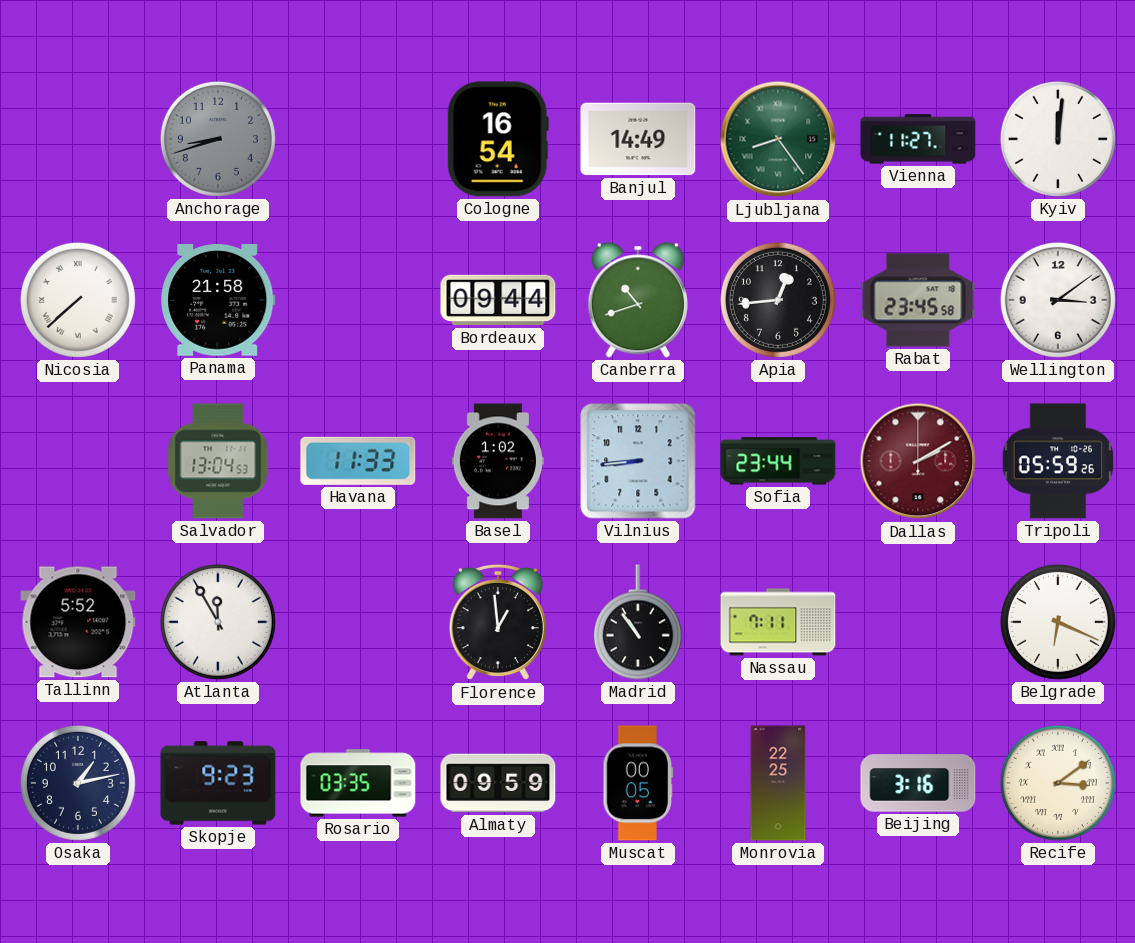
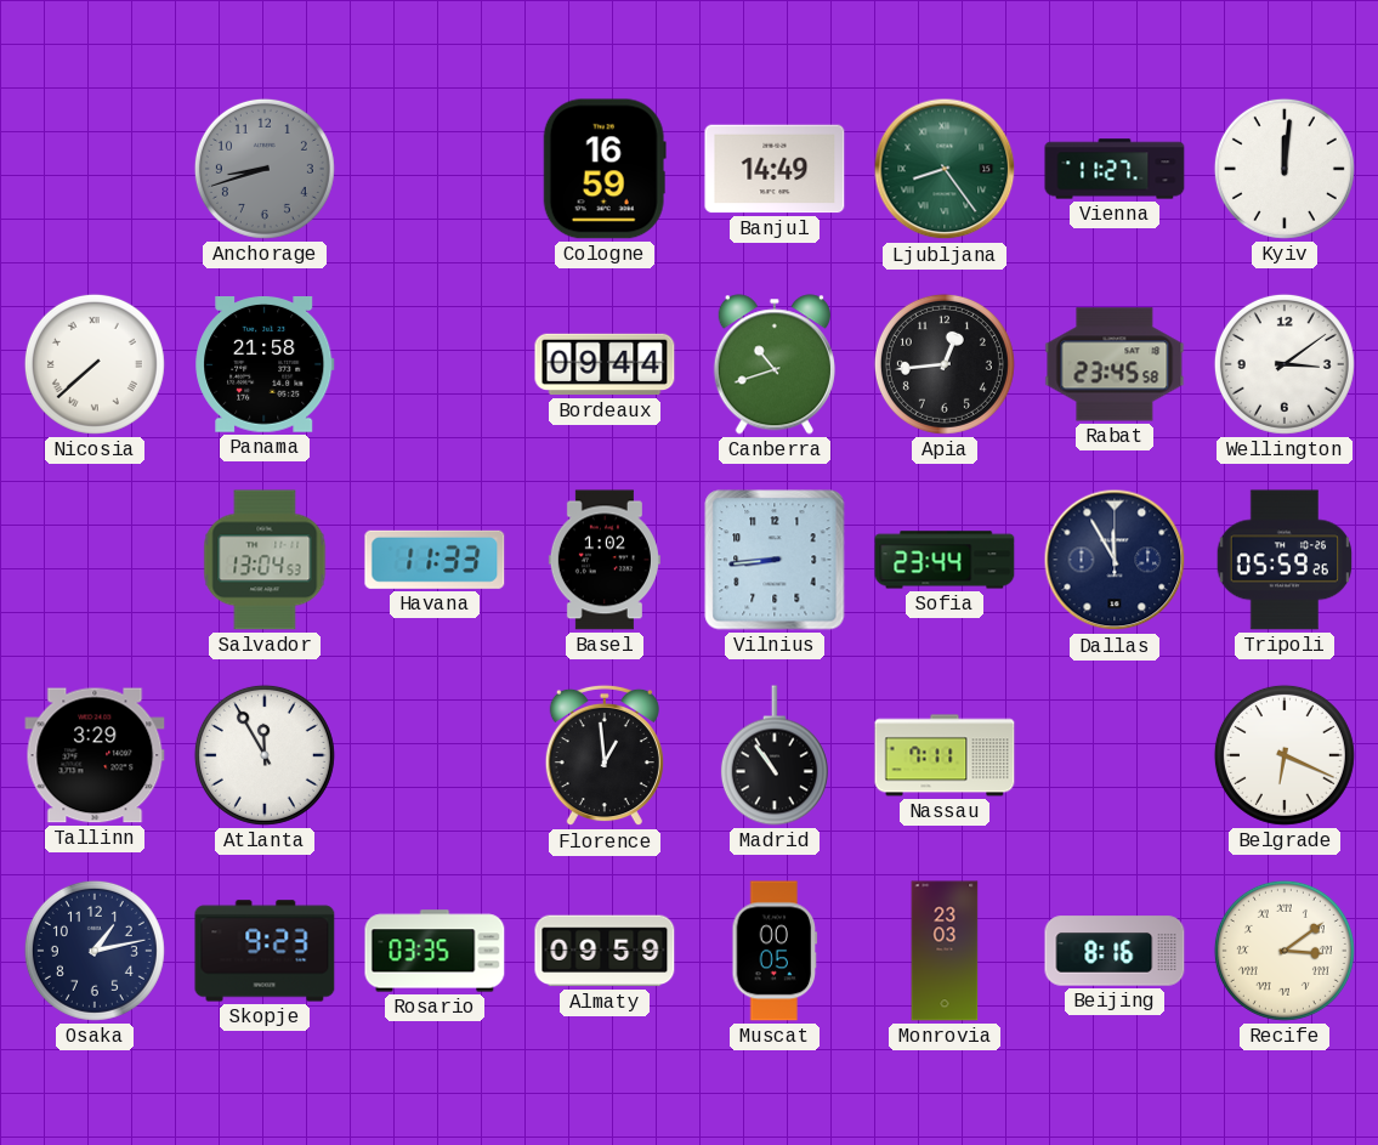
Cologne: 16:54 -> 16:59
Dallas: 2:10 -> 11:55
Dallas dial: burgundy -> navy
Tallinn: 5:52 -> 3:29
Monrovia: 22:25 -> 23:03
Beijing: 3:16 -> 8:16
